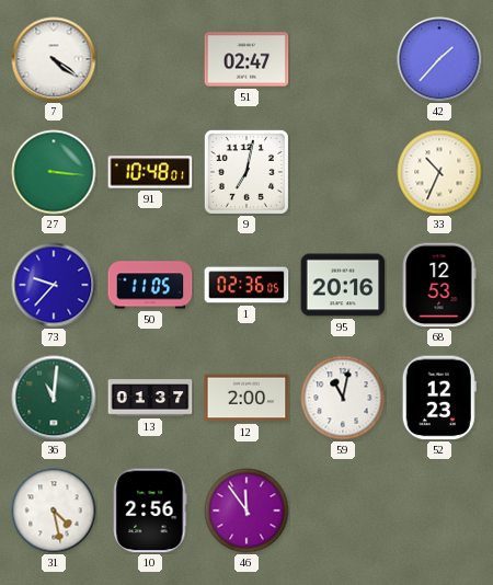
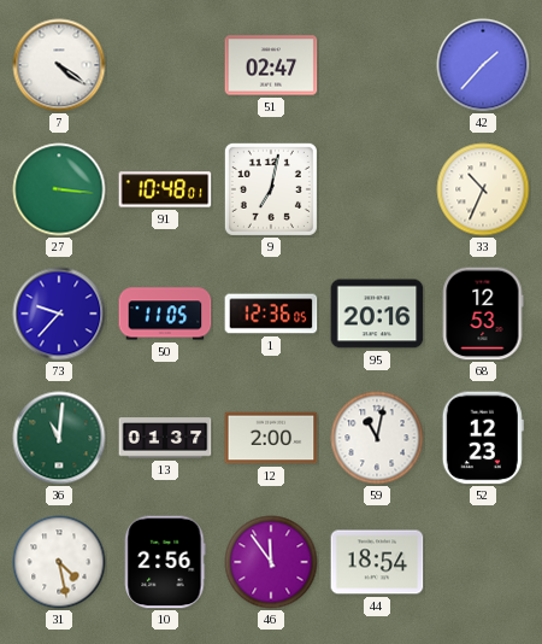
1: 02:36 -> 12:36
44: none -> 18:54
